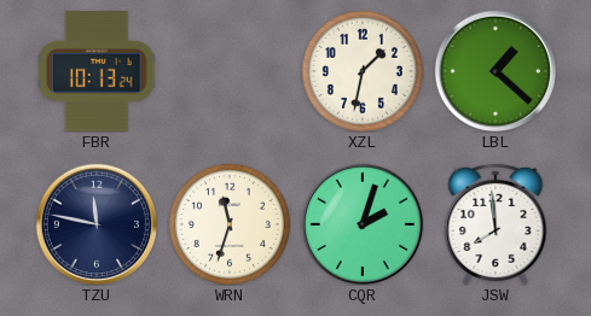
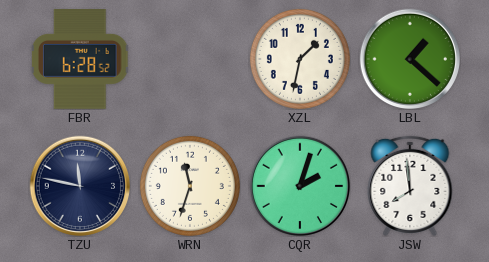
FBR: 10:13 -> 6:28
